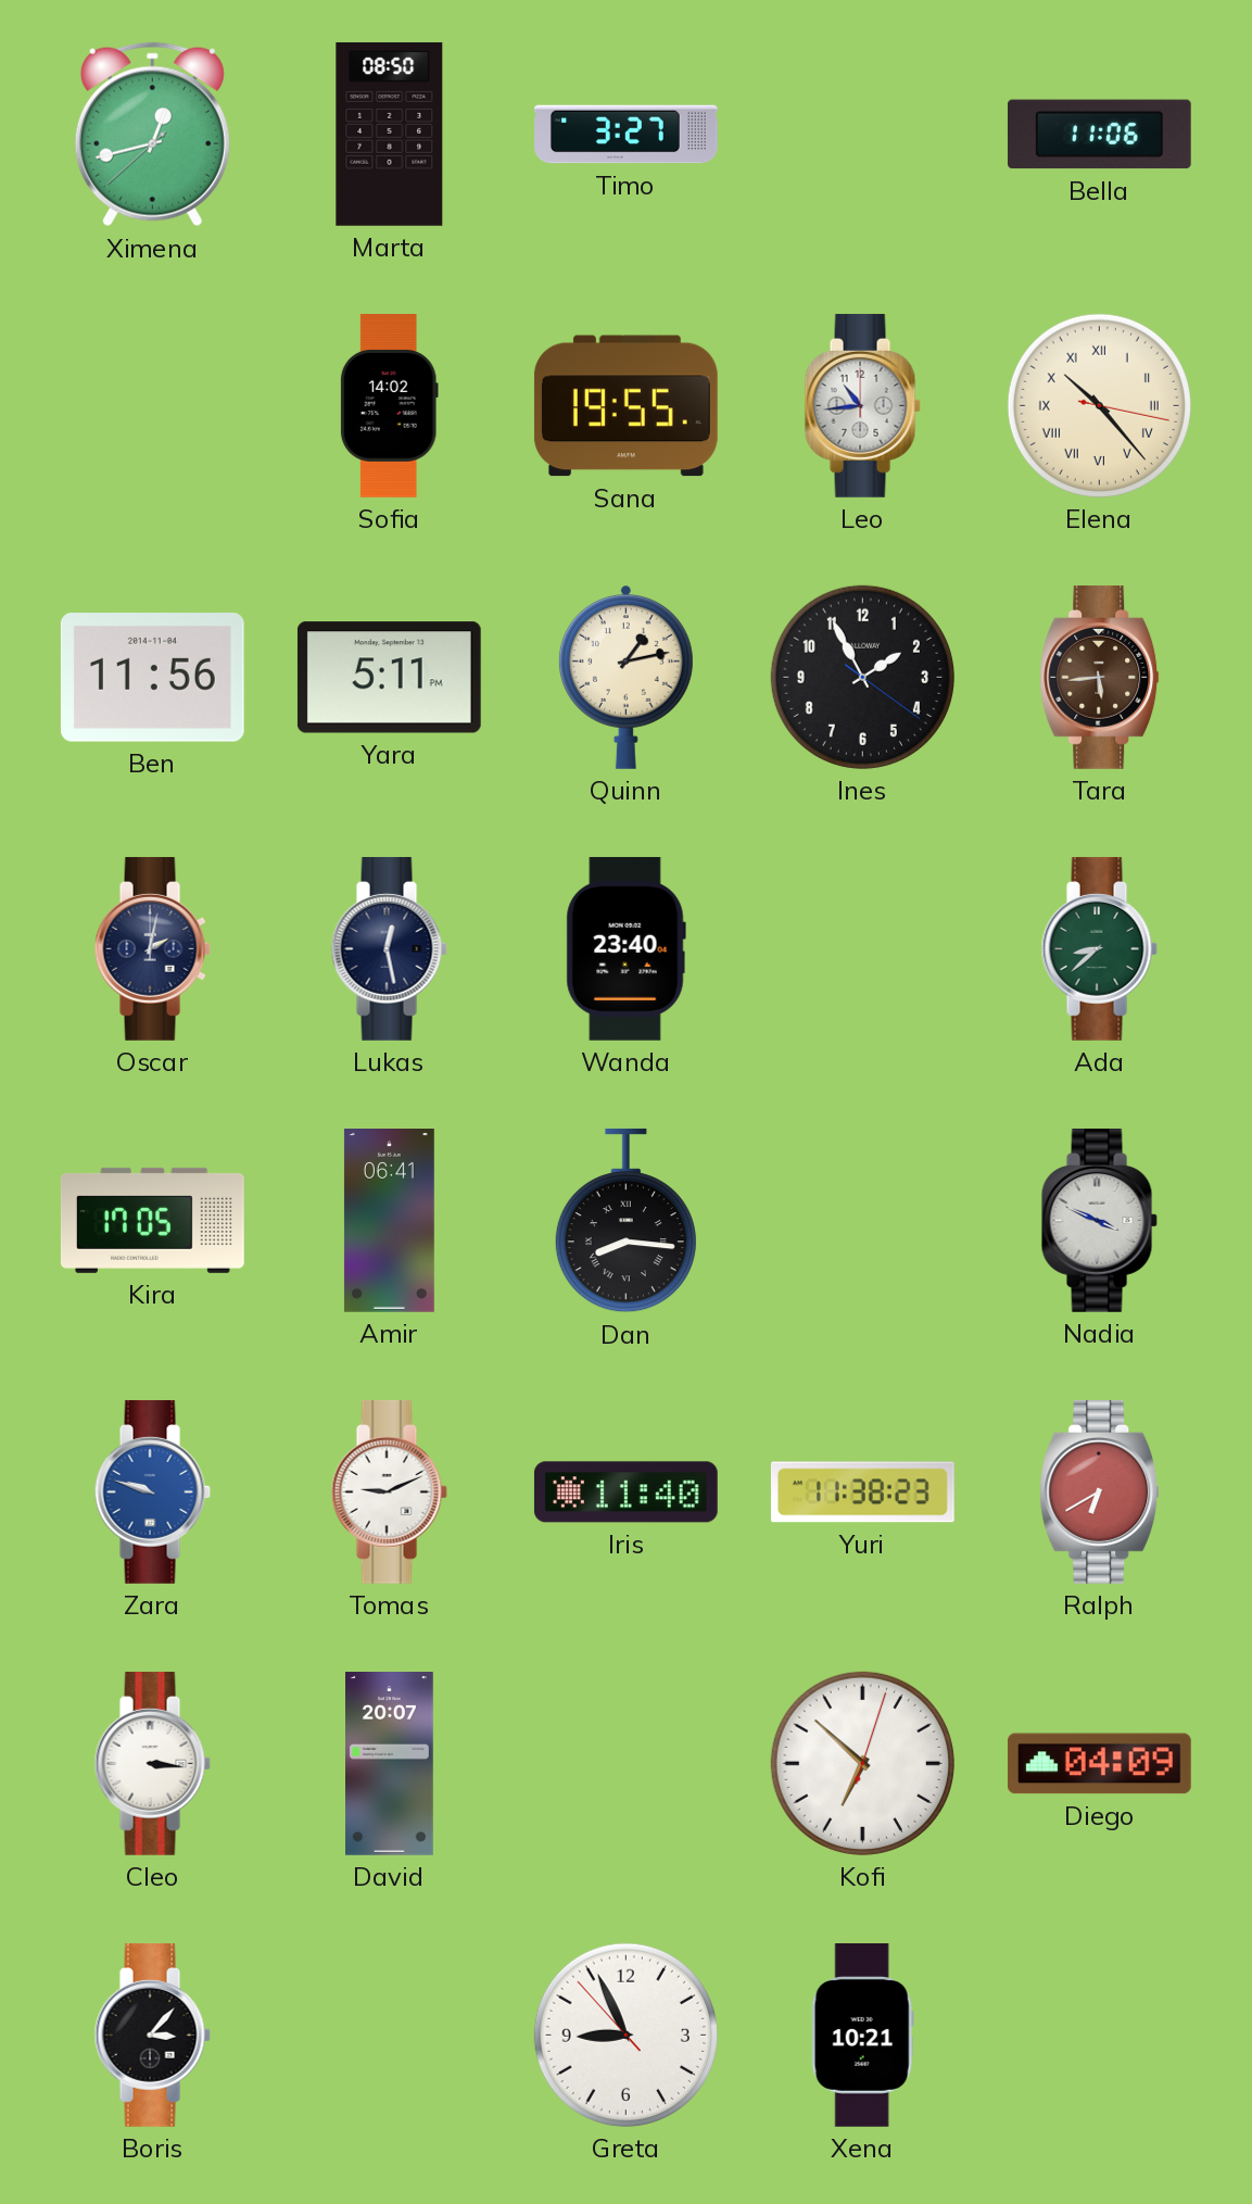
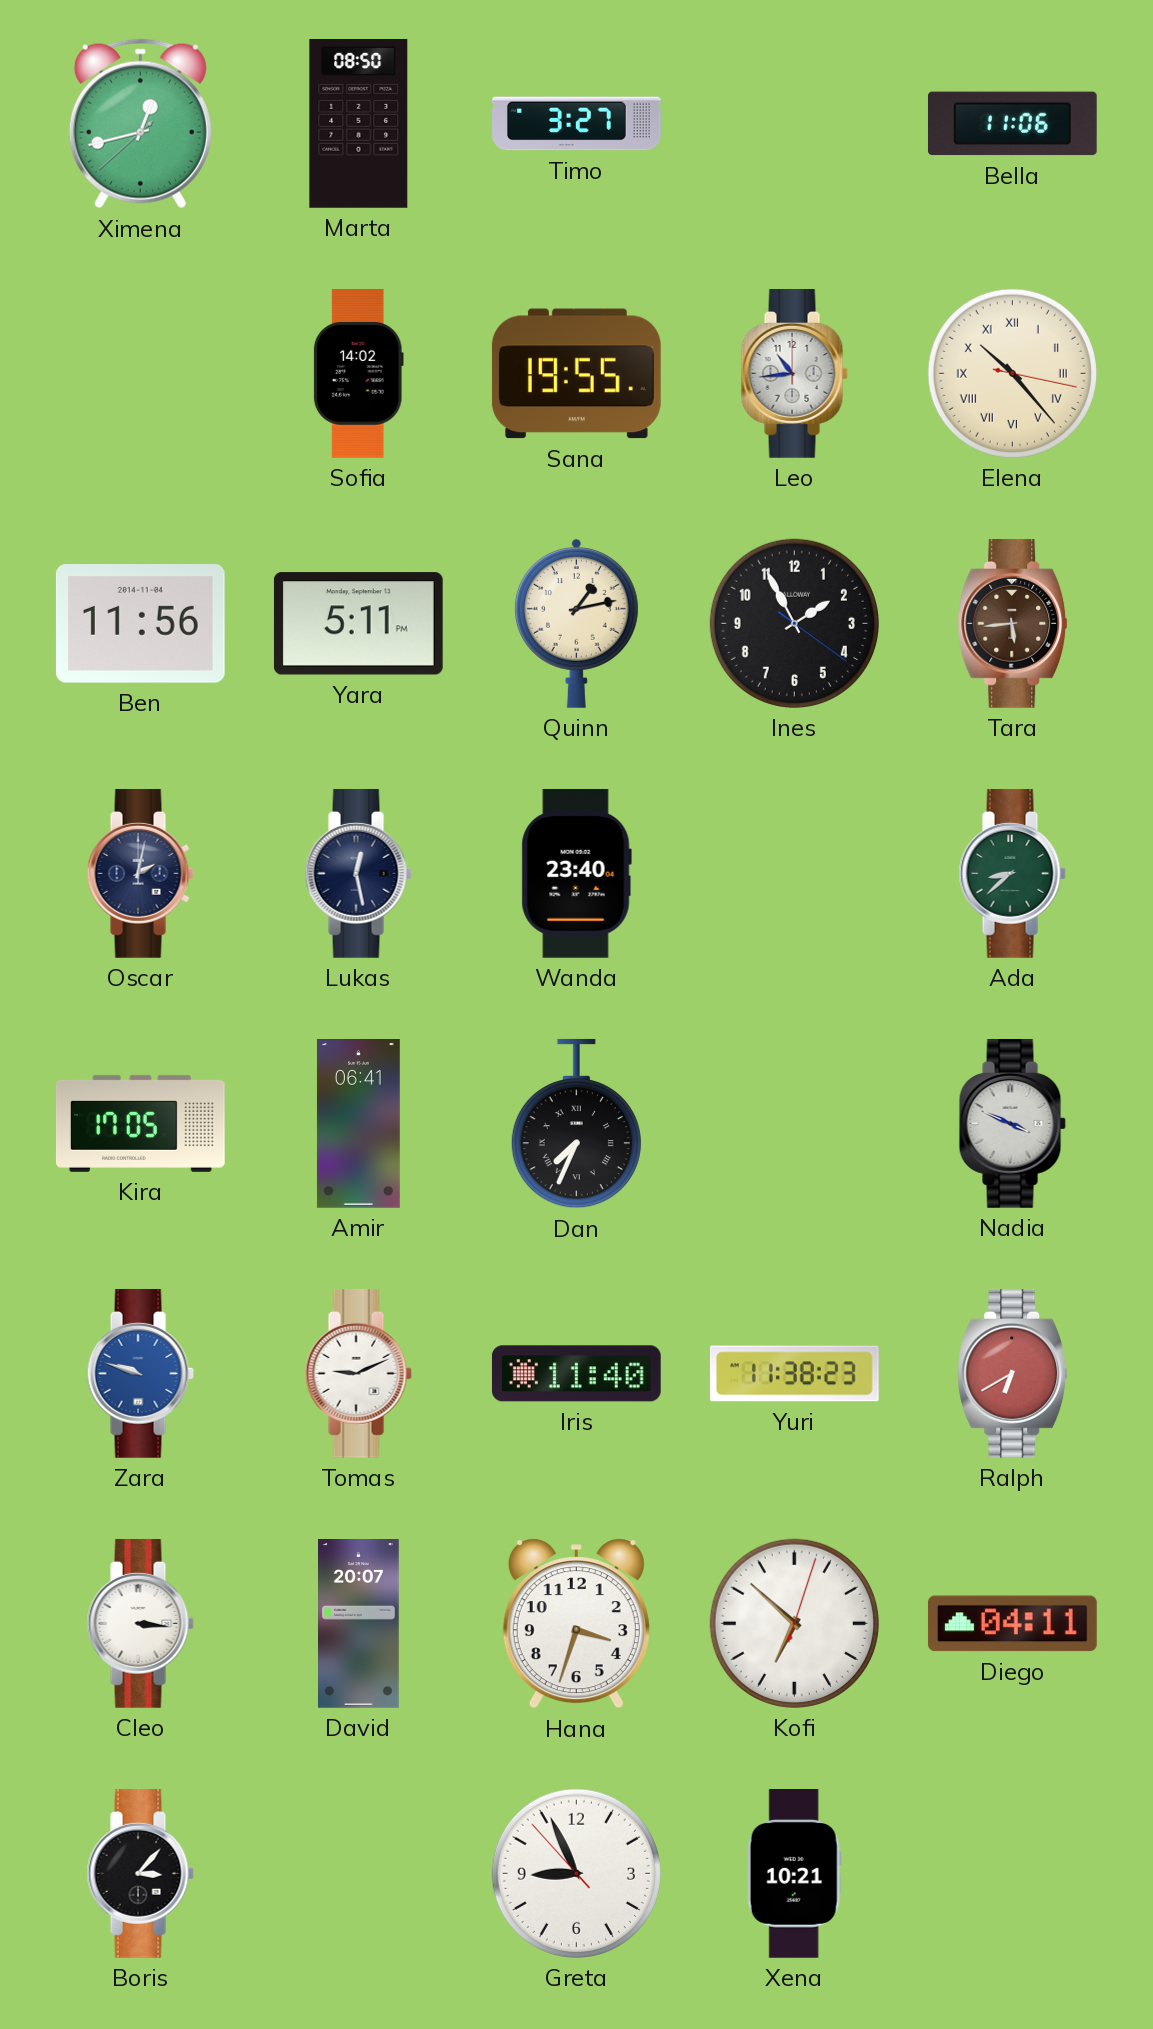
Dan: 8:16 -> 7:34
Hana: none -> 3:33
Diego: 04:09 -> 04:11
